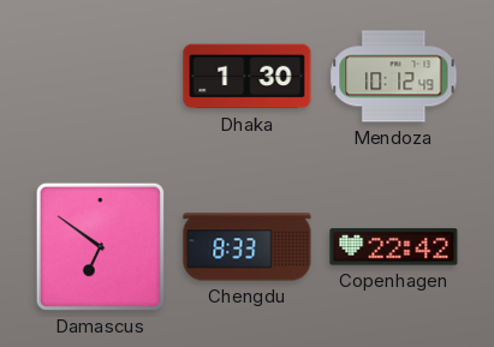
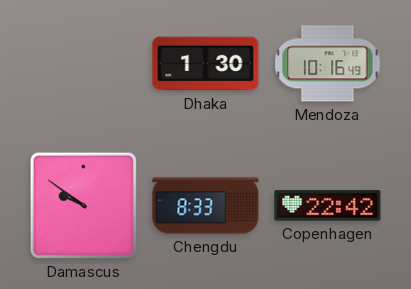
Mendoza: 10:12 -> 10:16
Damascus: 6:51 -> 9:51
